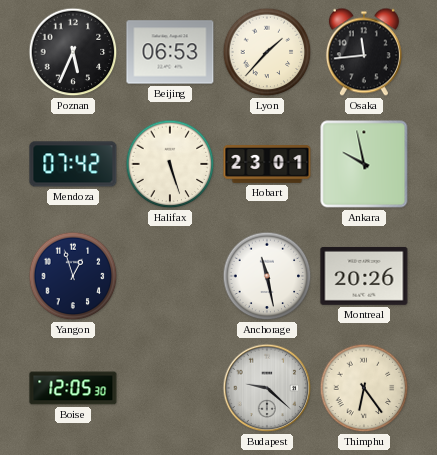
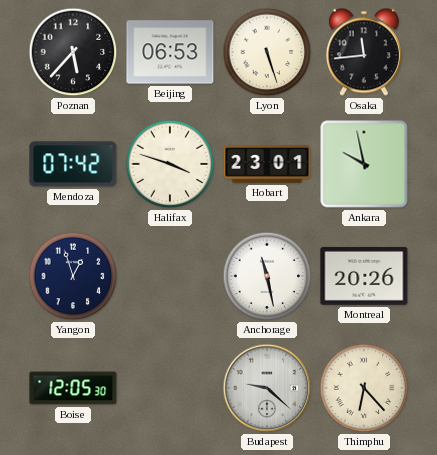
Poznan: 5:34 -> 5:37
Lyon: 1:37 -> 5:27
Halifax: 5:27 -> 3:48
Thimphu: 6:24 -> 6:23
